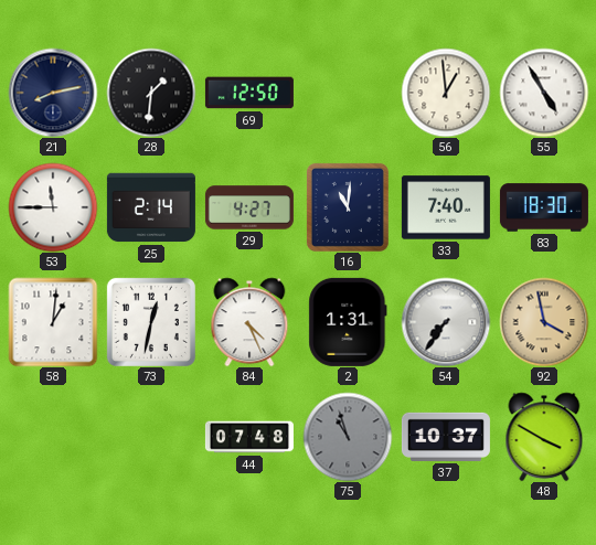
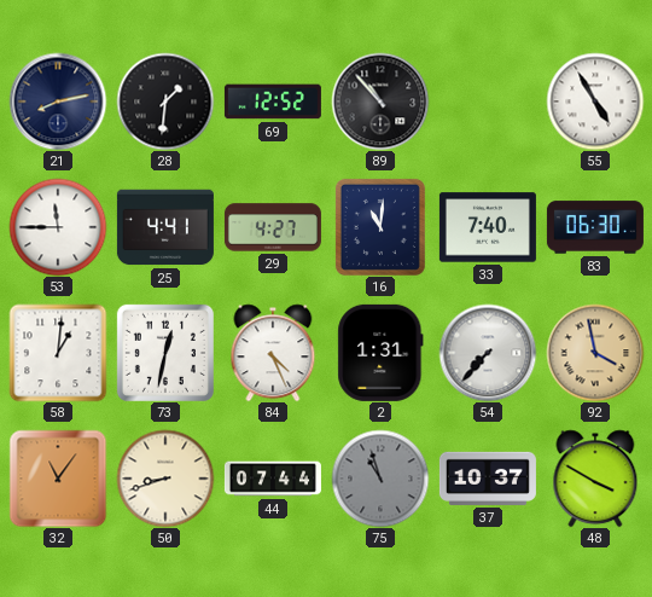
69: 12:50 -> 12:52
89: none -> 10:53
56: 12:59 -> none
25: 2:14 -> 4:41
83: 18:30 -> 06:30
54: 7:36 -> 7:37
32: none -> 11:06
50: none -> 8:42
44: 07:48 -> 07:44
